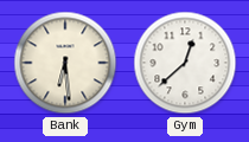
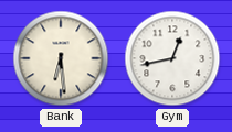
Gym: 12:38 -> 12:43
